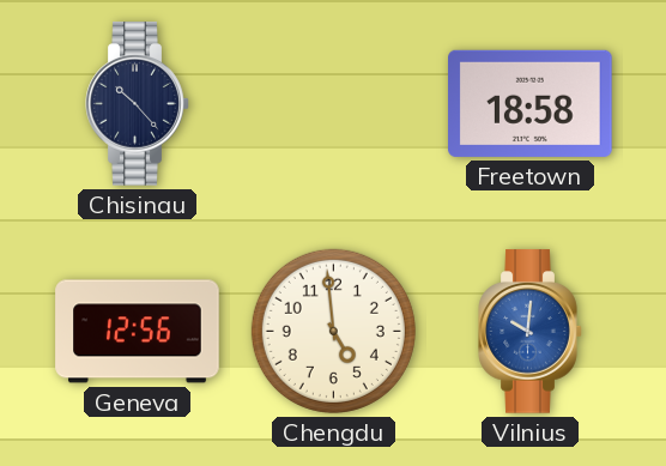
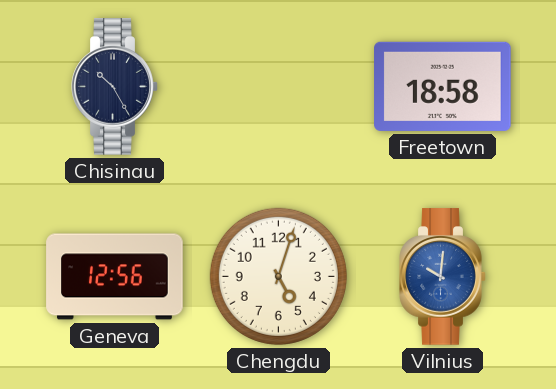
Chisinau: 10:23 -> 10:25
Chengdu: 4:59 -> 5:03
